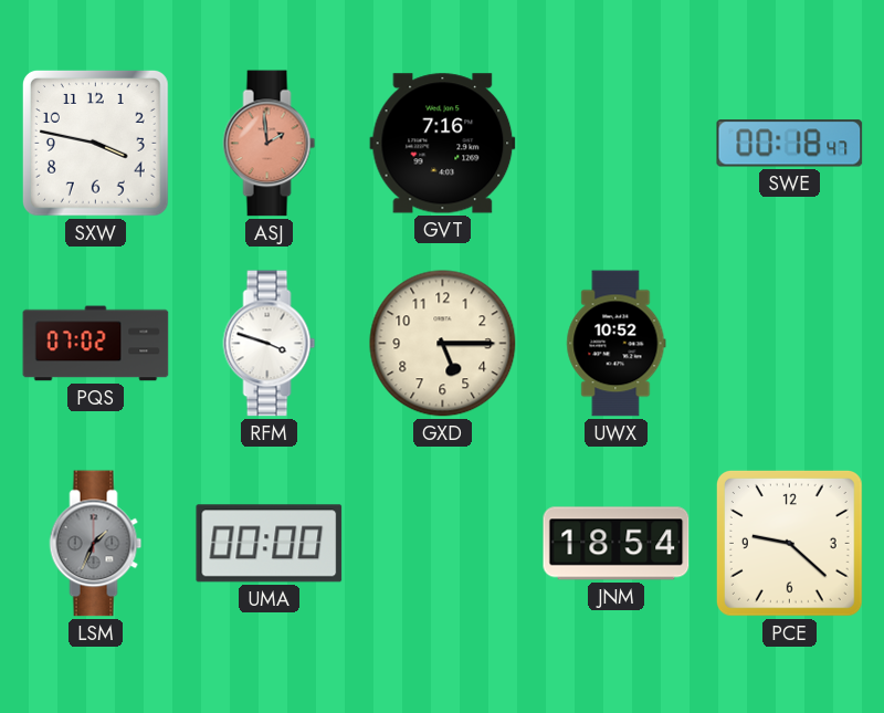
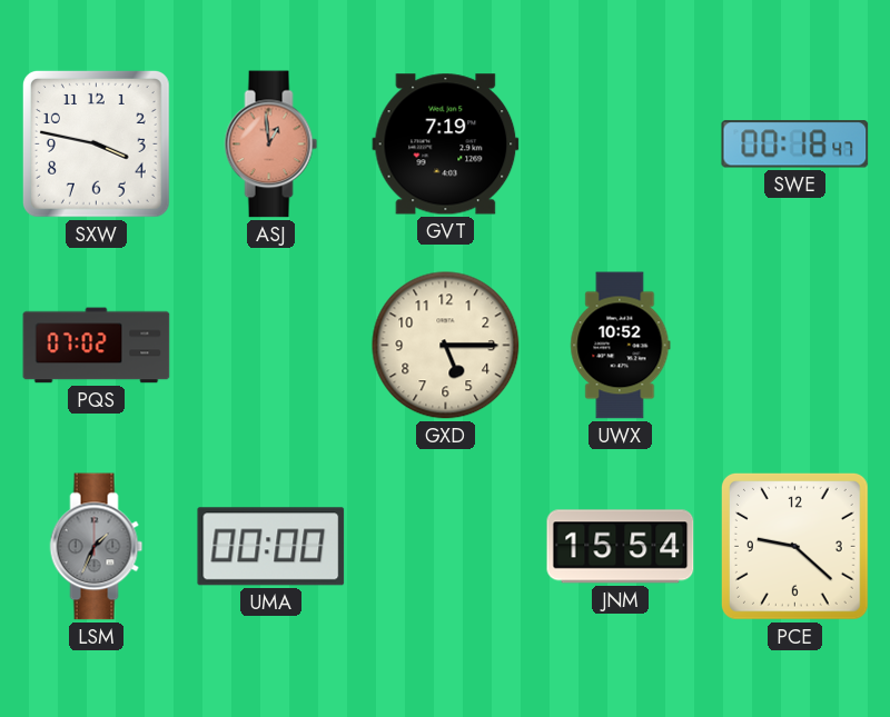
ASJ: 1:59 -> 12:59
GVT: 7:16 -> 7:19
RFM: 3:48 -> none
JNM: 18:54 -> 15:54
